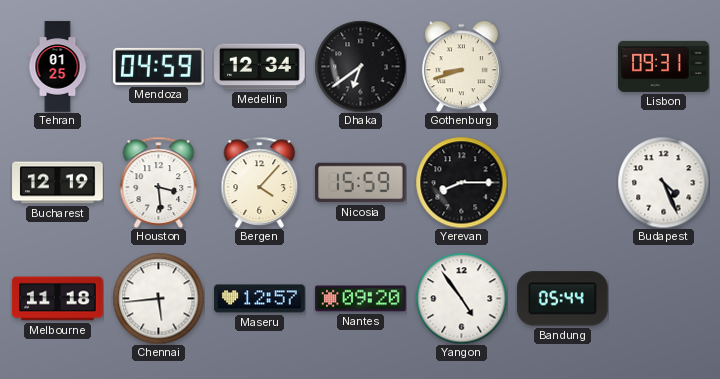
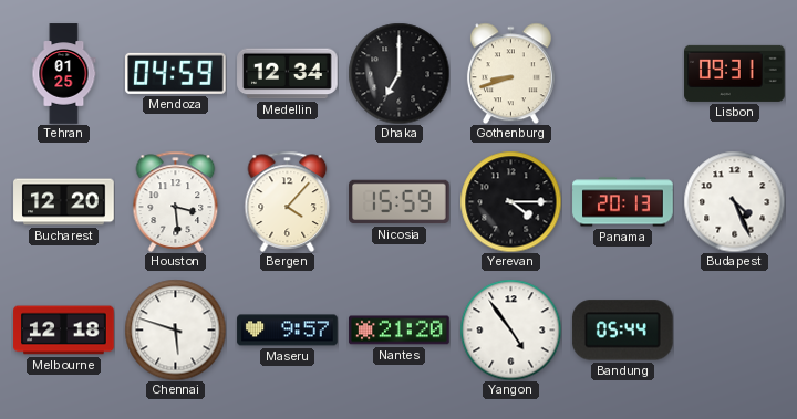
Dhaka: 6:39 -> 7:00
Bucharest: 12:19 -> 12:20
Yerevan: 8:15 -> 4:15
Panama: none -> 20:13
Melbourne: 11:18 -> 12:18
Chennai: 5:44 -> 5:48
Maseru: 12:57 -> 9:57
Nantes: 09:20 -> 21:20
